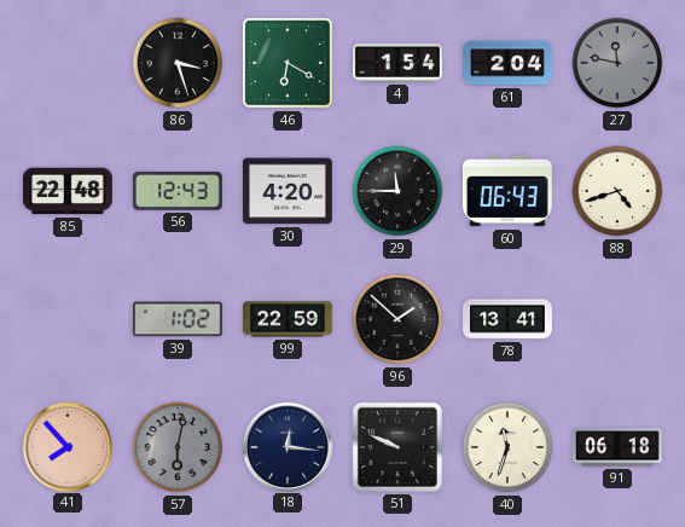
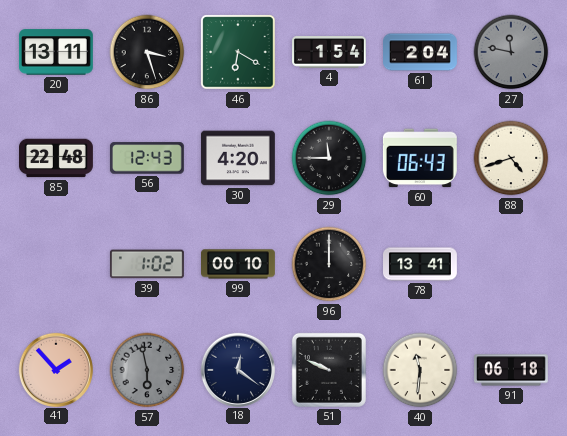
20: none -> 13:11
99: 22:59 -> 00:10
96: 1:52 -> 12:00
41: 7:53 -> 1:53
57: 6:02 -> 5:58
18: 12:16 -> 12:21
40: 11:33 -> 11:31
